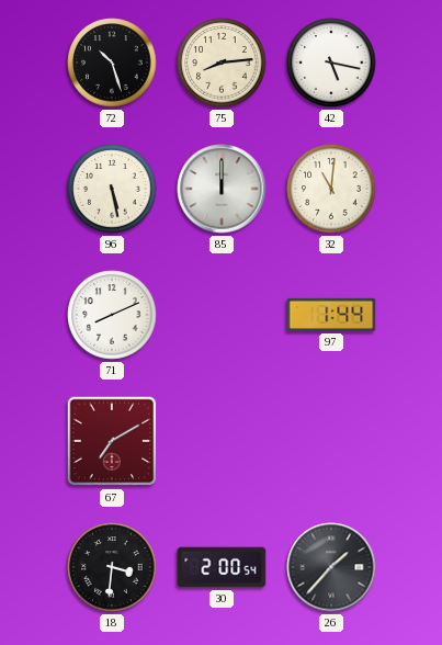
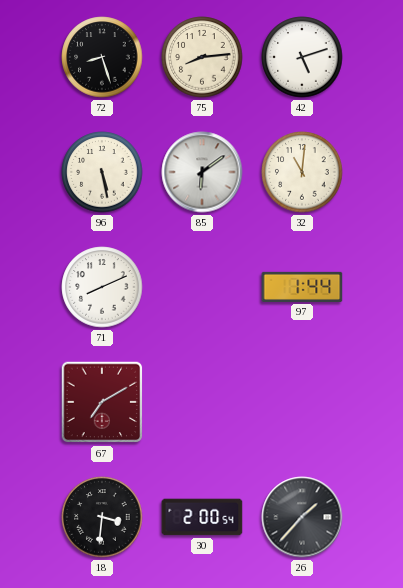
72: 10:27 -> 8:27
42: 5:17 -> 5:12
85: 12:00 -> 6:09
